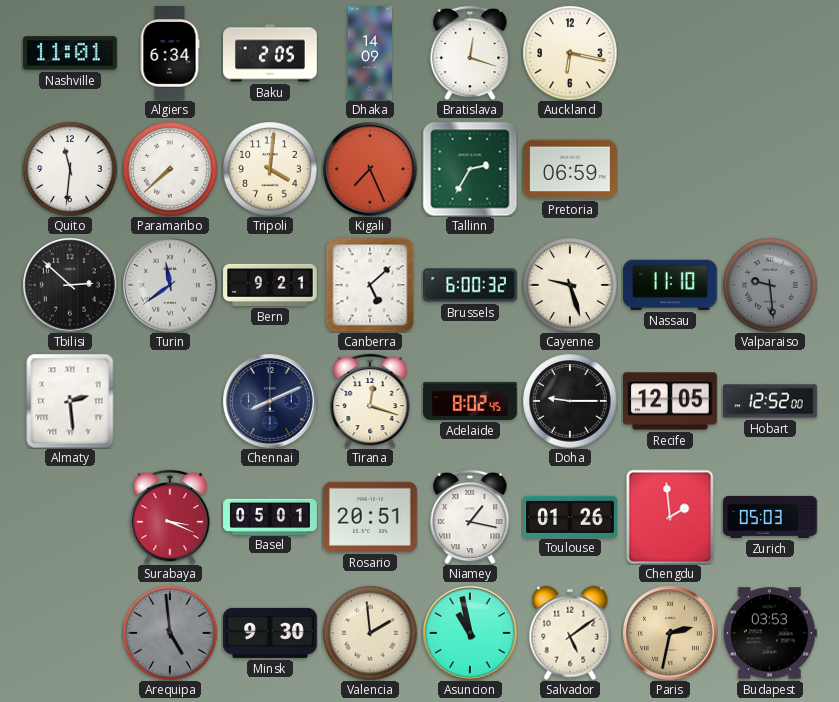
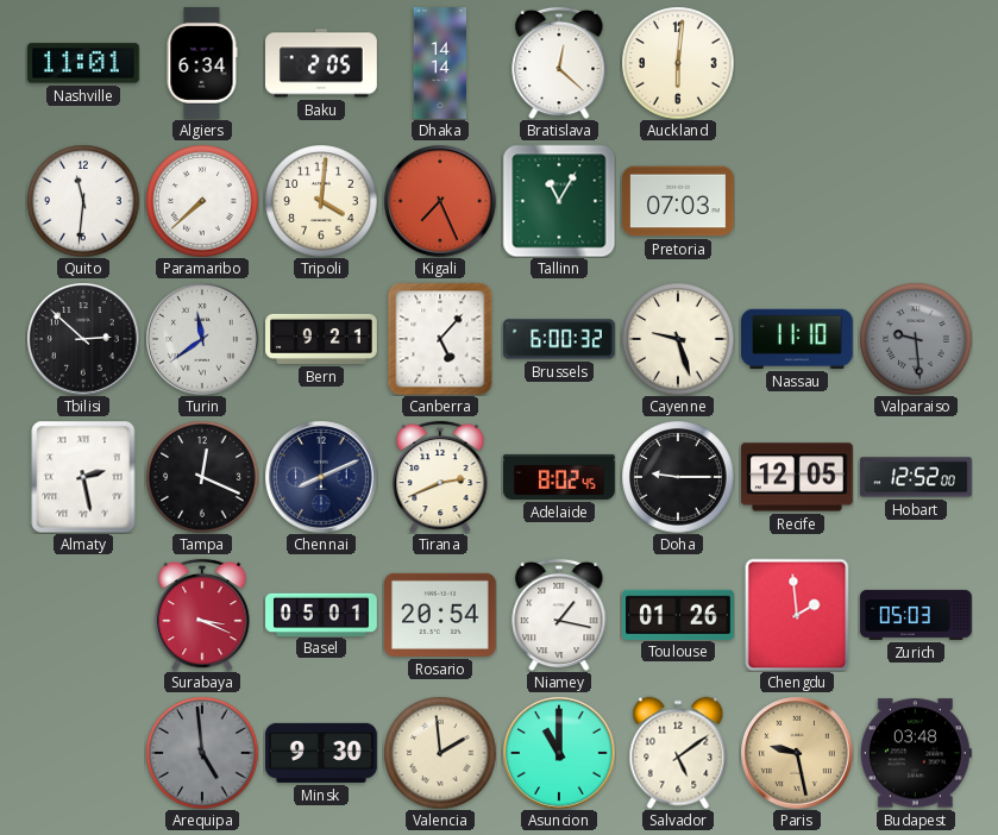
Dhaka: 14:09 -> 14:14
Bratislava: 12:18 -> 12:22
Auckland: 6:17 -> 6:01
Tallinn: 2:35 -> 11:05
Pretoria: 06:59 -> 07:03
Canberra: 5:08 -> 5:07
Almaty: 2:29 -> 2:28
Tampa: none -> 12:19
Tirana: 12:18 -> 2:41
Rosario: 20:51 -> 20:54
Asuncion: 10:58 -> 11:00
Paris: 2:32 -> 9:28
Budapest: 03:53 -> 03:48
